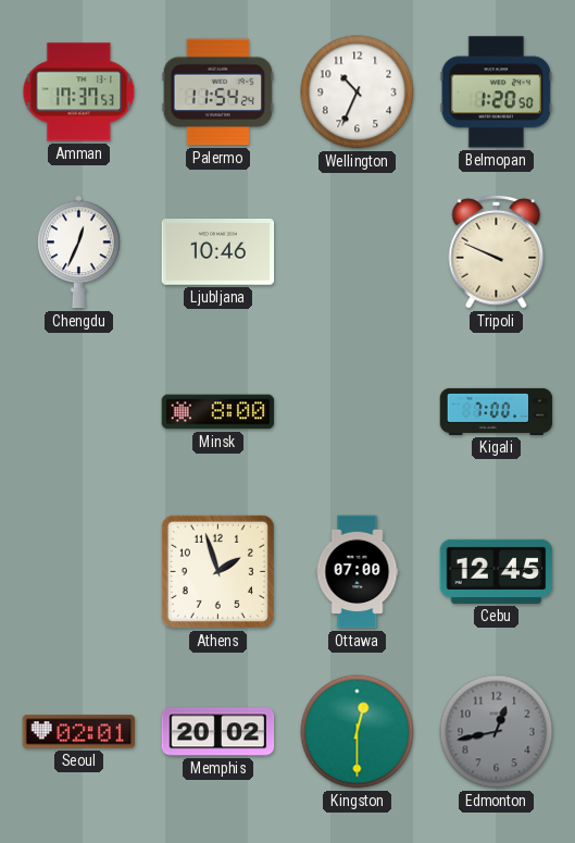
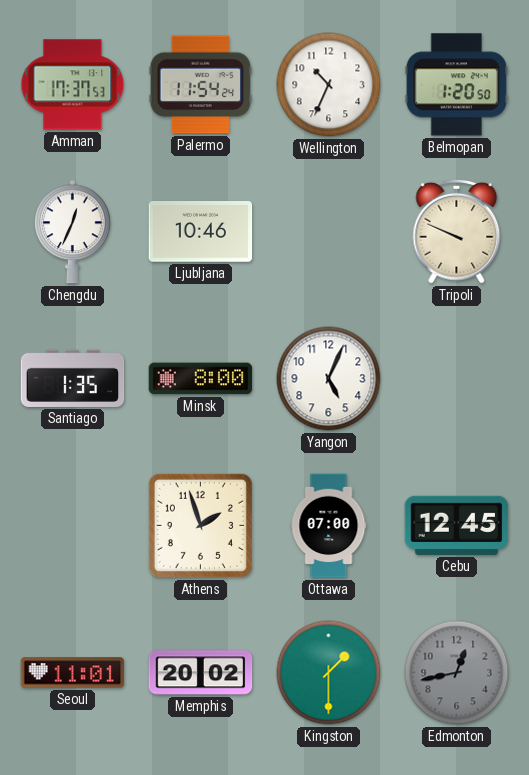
Santiago: none -> 1:35
Yangon: none -> 5:04
Kigali: 7:00 -> none
Seoul: 02:01 -> 11:01
Kingston: 12:30 -> 1:30
